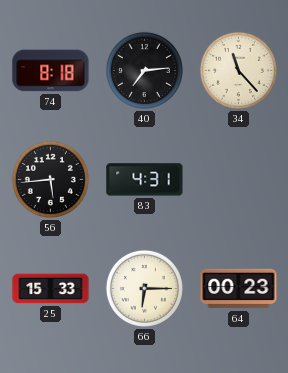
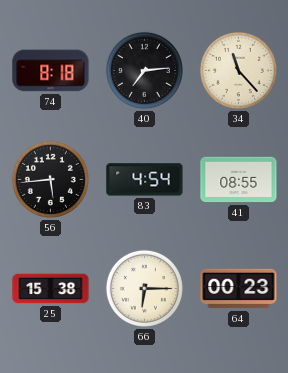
83: 4:31 -> 4:54
41: none -> 08:55
25: 15:33 -> 15:38
